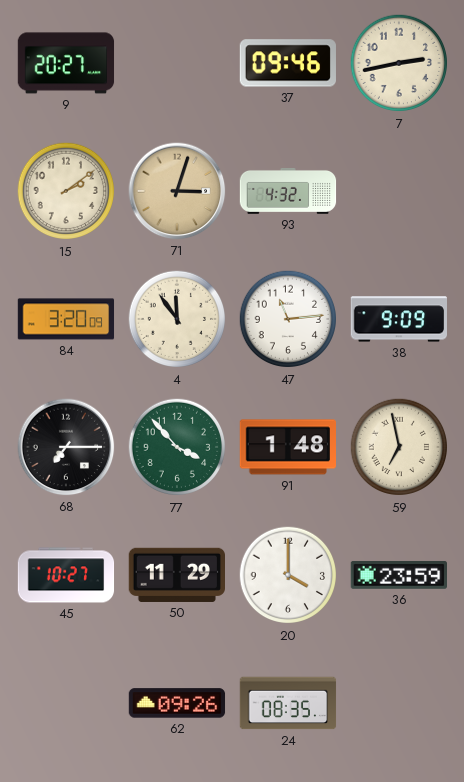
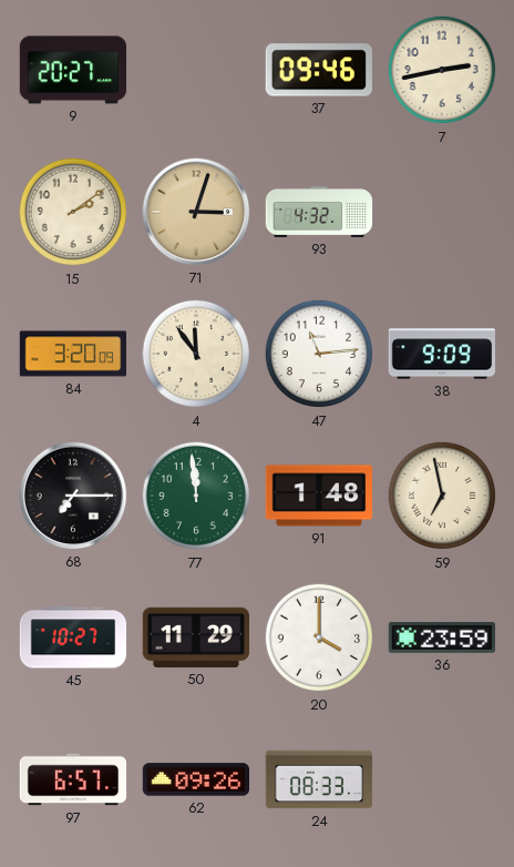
77: 3:53 -> 11:59
97: none -> 6:57
24: 08:35 -> 08:33
